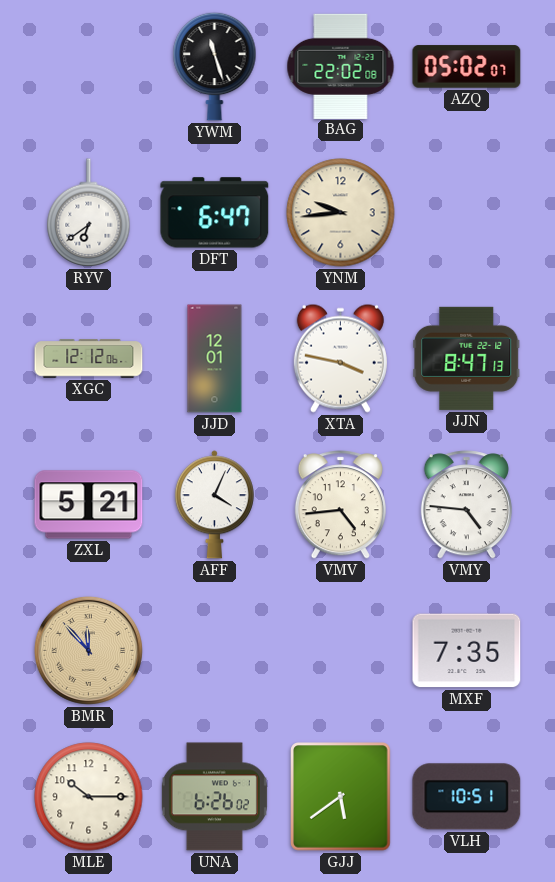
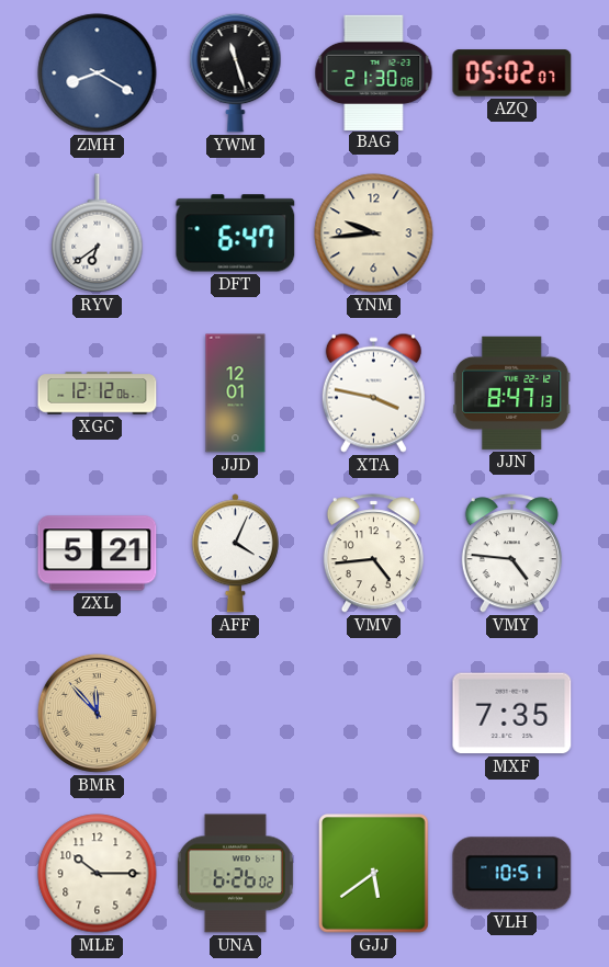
ZMH: none -> 8:20
BAG: 22:02 -> 21:30
